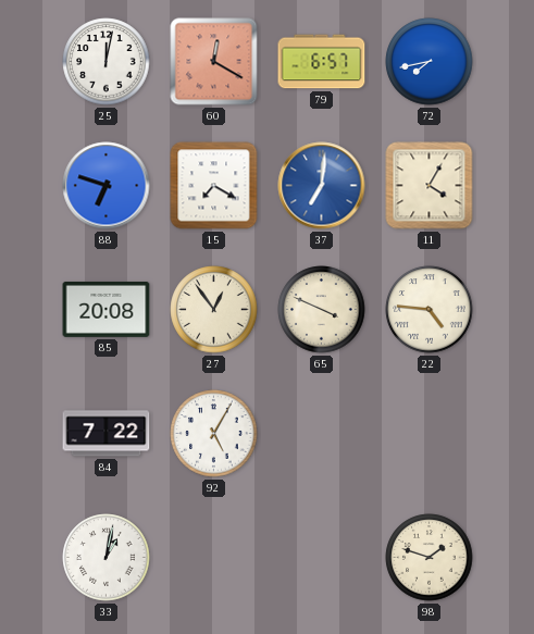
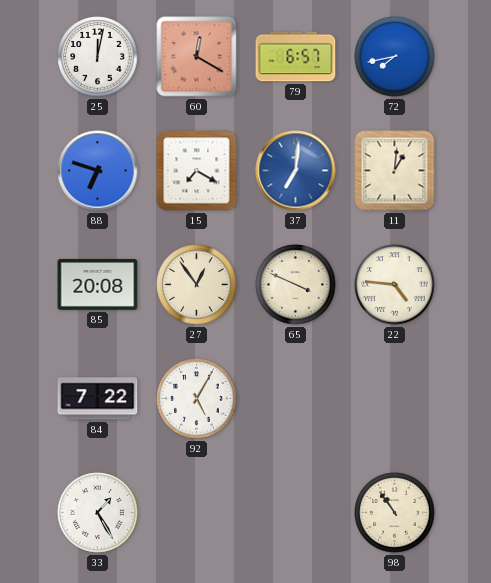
11: 4:05 -> 1:01
33: 1:02 -> 1:25
98: 1:48 -> 10:54
